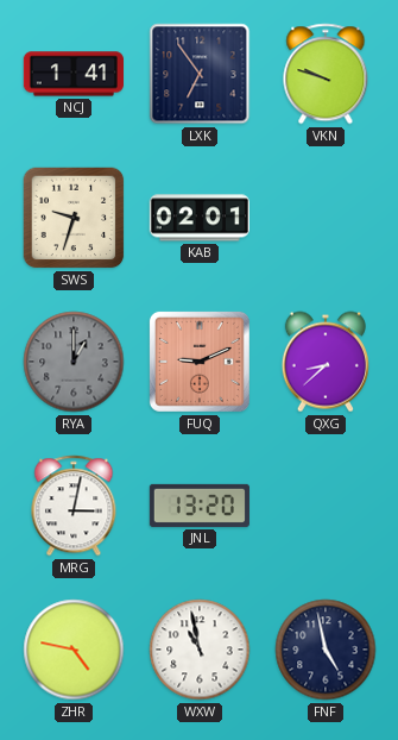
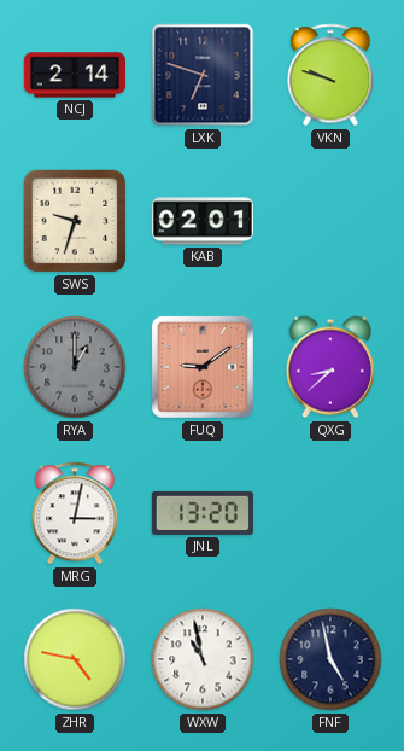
NCJ: 1:41 -> 2:14
LXK: 6:54 -> 6:48
FUQ: 9:11 -> 9:09
